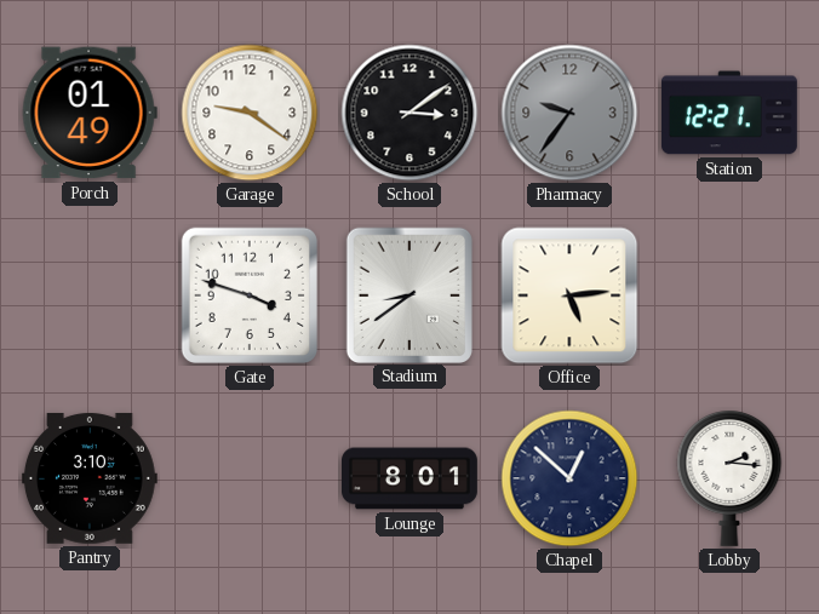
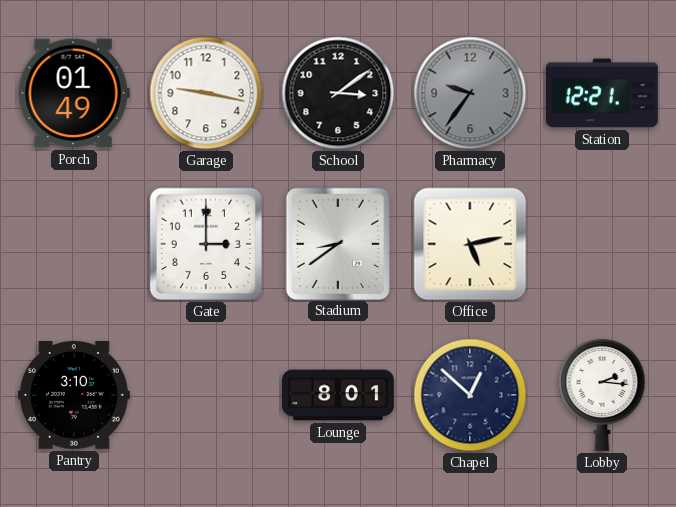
Garage: 9:21 -> 9:17
Gate: 3:48 -> 3:00
Office: 5:14 -> 5:13
